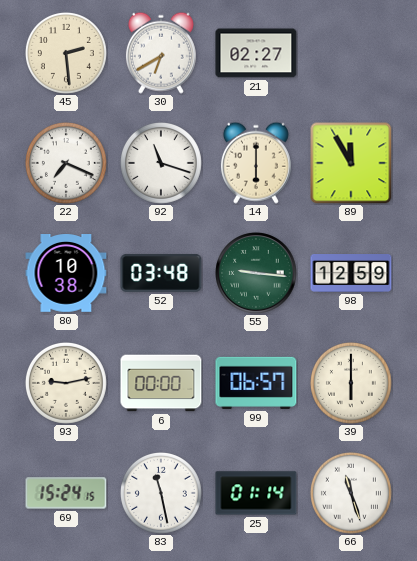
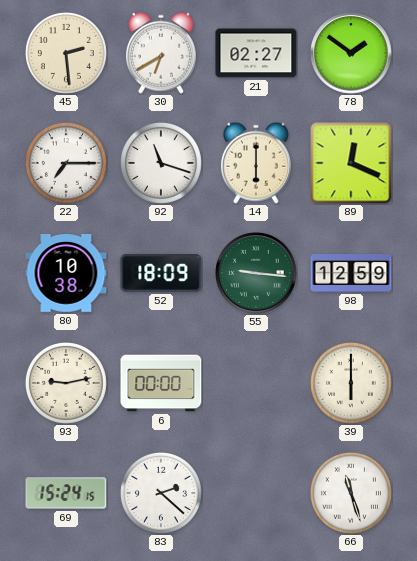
78: none -> 1:51
22: 7:19 -> 7:15
89: 11:55 -> 12:19
52: 03:48 -> 18:09
99: 06:57 -> none
83: 11:28 -> 2:22
25: 01:14 -> none
